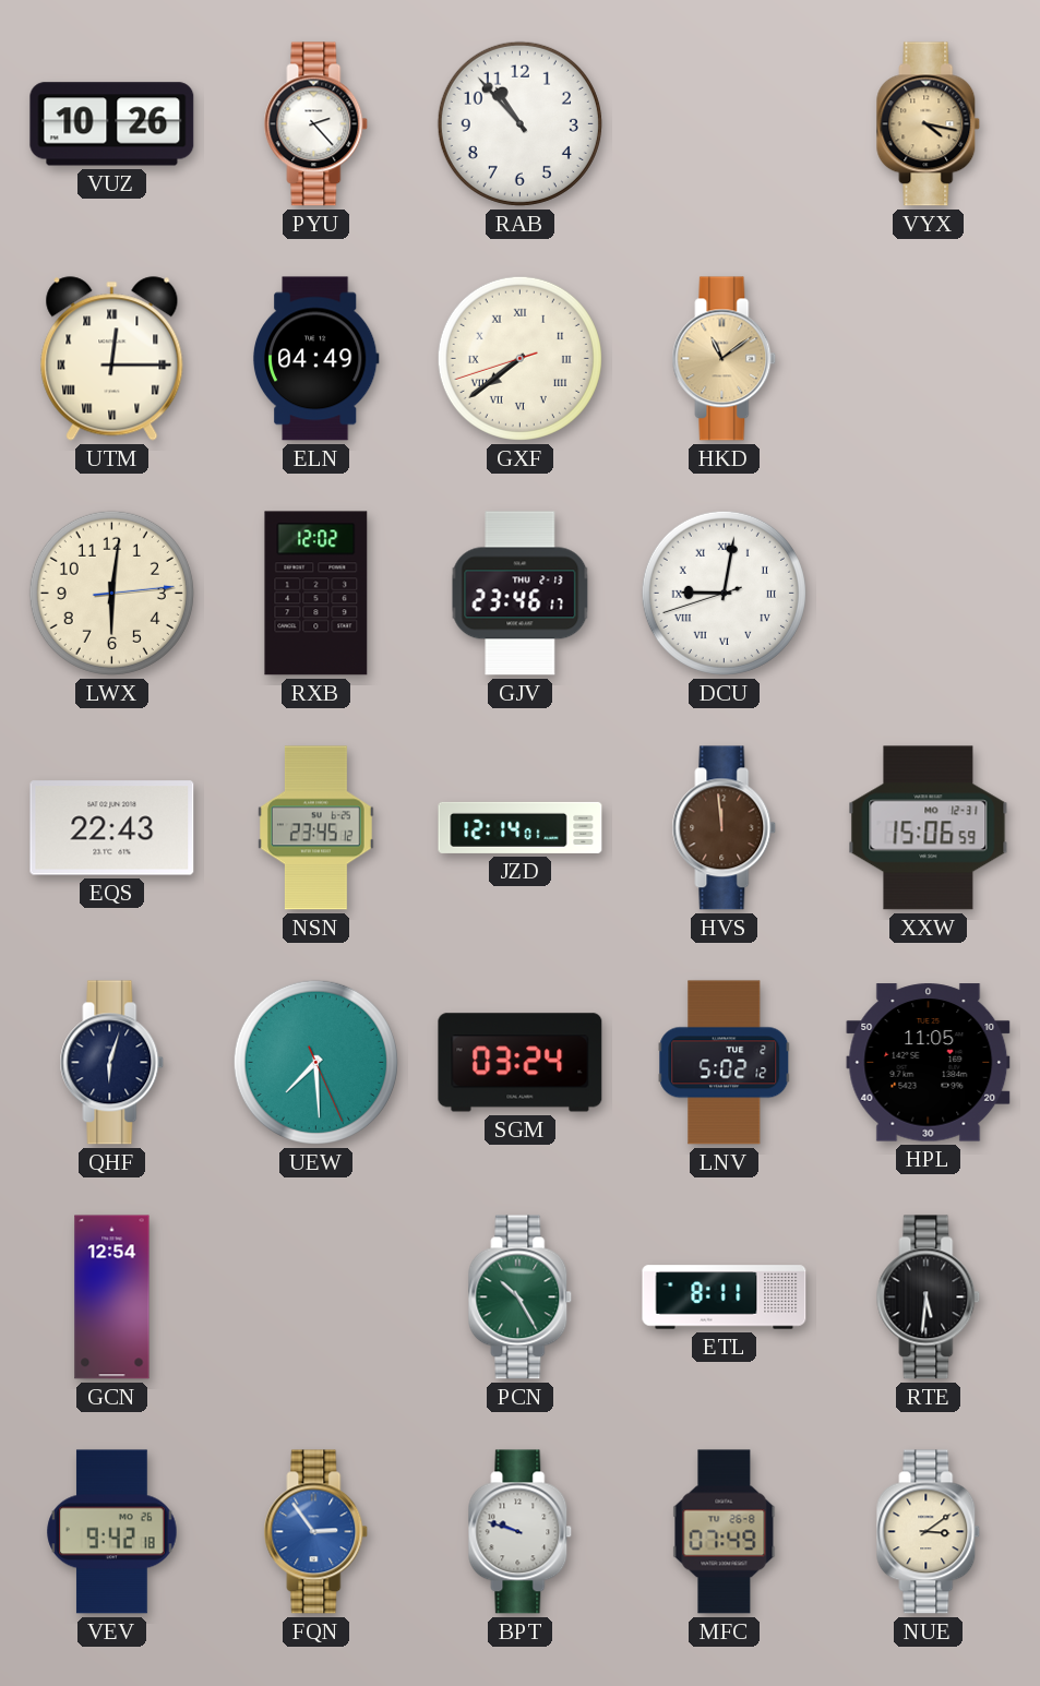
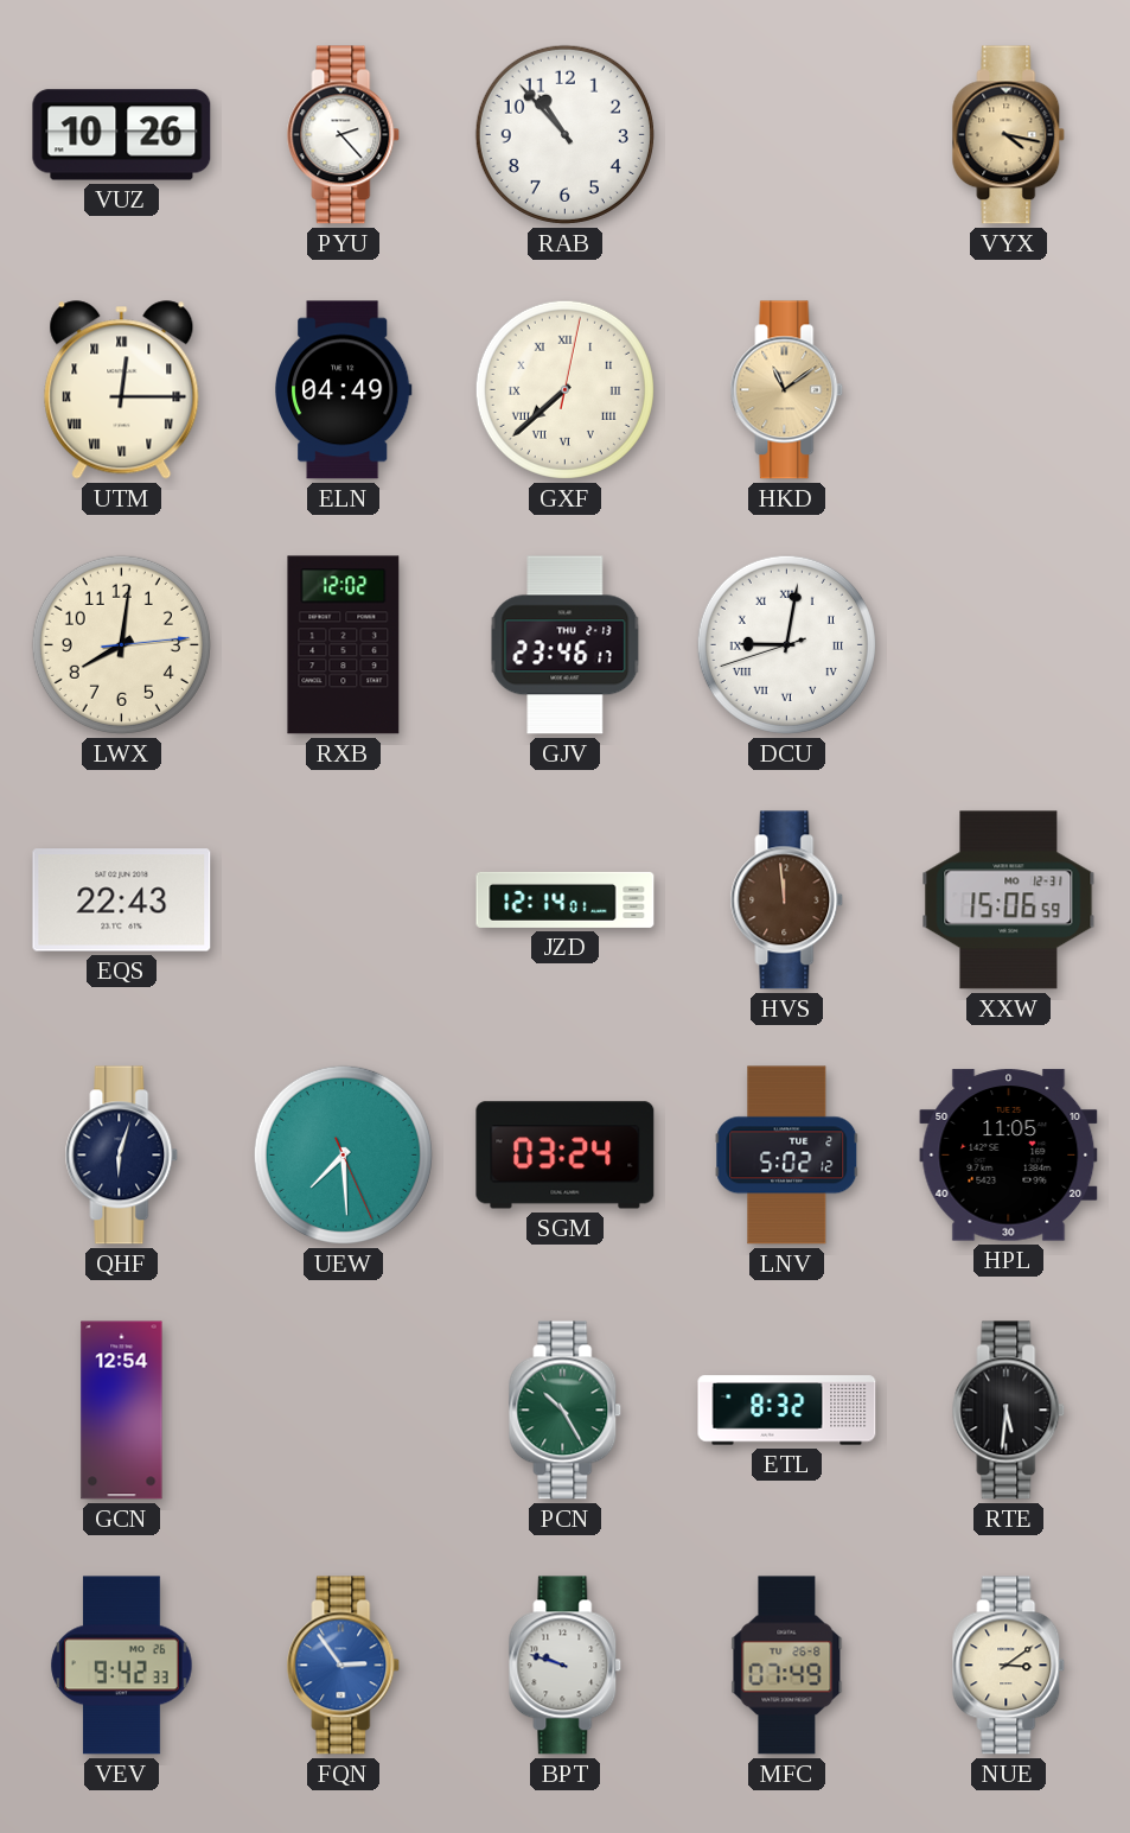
GXF: 7:38:42 -> 7:38:02
LWX: 6:01 -> 8:01
NSN: 23:45 -> none
ETL: 8:11 -> 8:32
VEV: 9:42:18 -> 9:42:33
